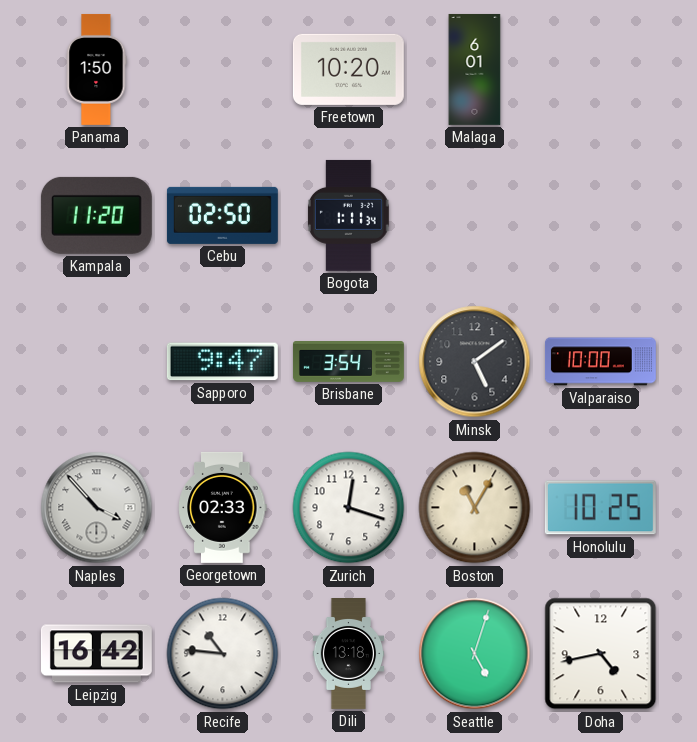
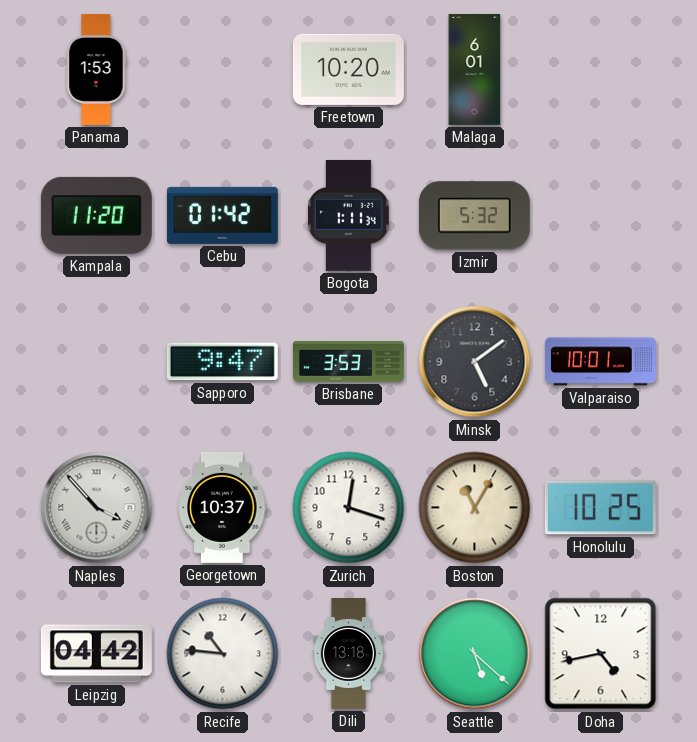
Panama: 1:50 -> 1:53
Cebu: 02:50 -> 01:42
Izmir: none -> 5:32
Brisbane: 3:54 -> 3:53
Valparaiso: 10:00 -> 10:01
Georgetown: 02:33 -> 10:37
Leipzig: 16:42 -> 04:42
Seattle: 5:03 -> 5:22
